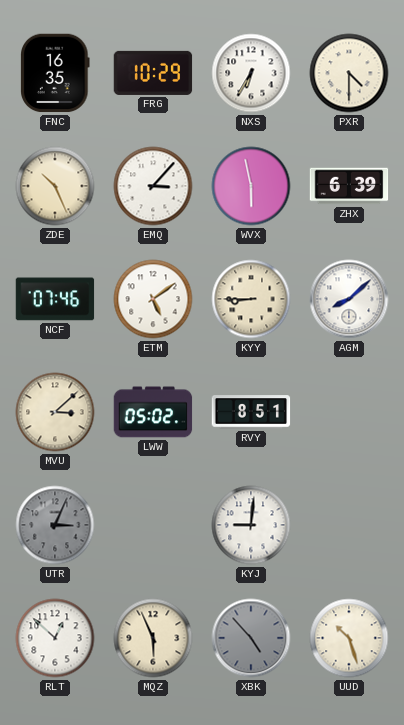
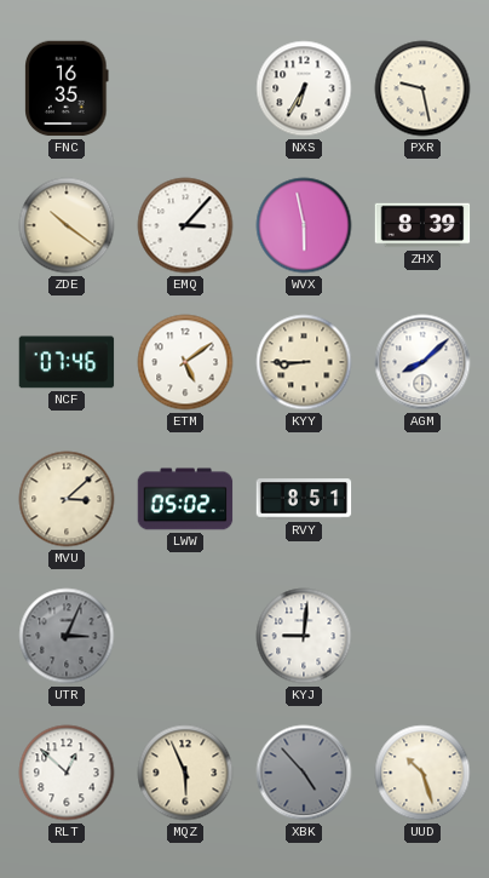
FRG: 10:29 -> none
PXR: 4:30 -> 9:28
ZDE: 10:26 -> 10:21
ZHX: 6:39 -> 8:39
